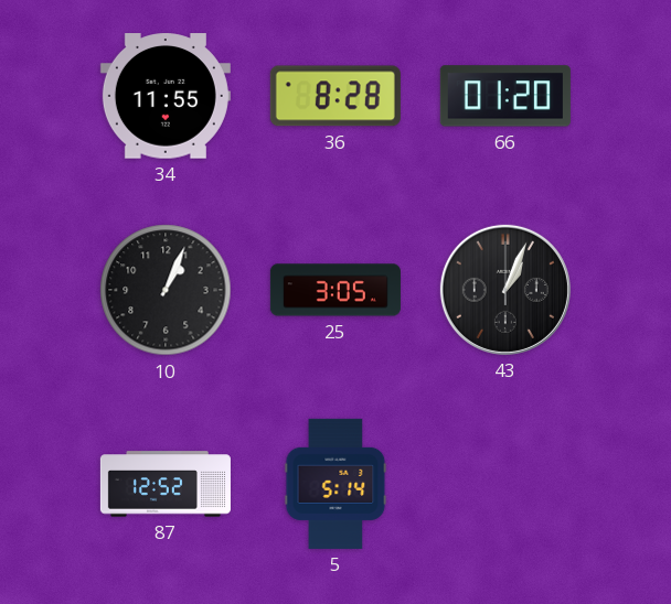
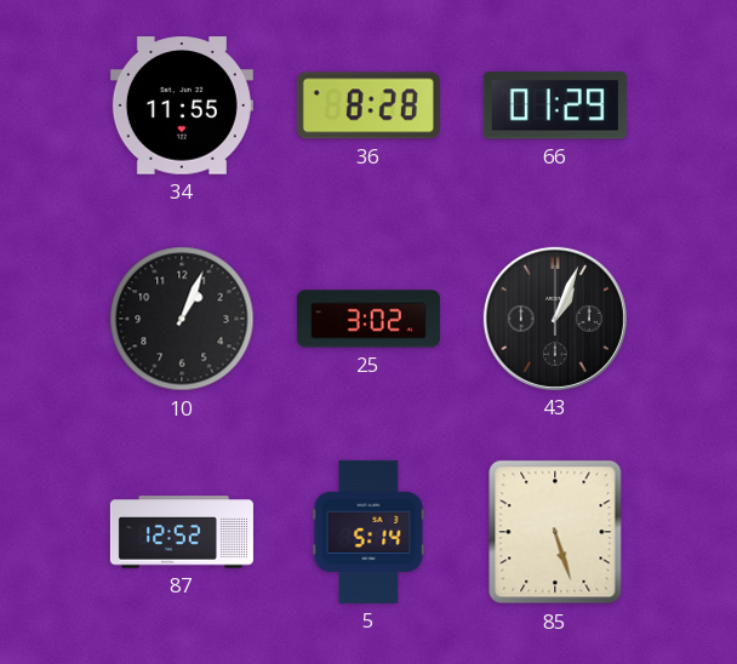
66: 01:20 -> 01:29
25: 3:05 -> 3:02
85: none -> 5:27
